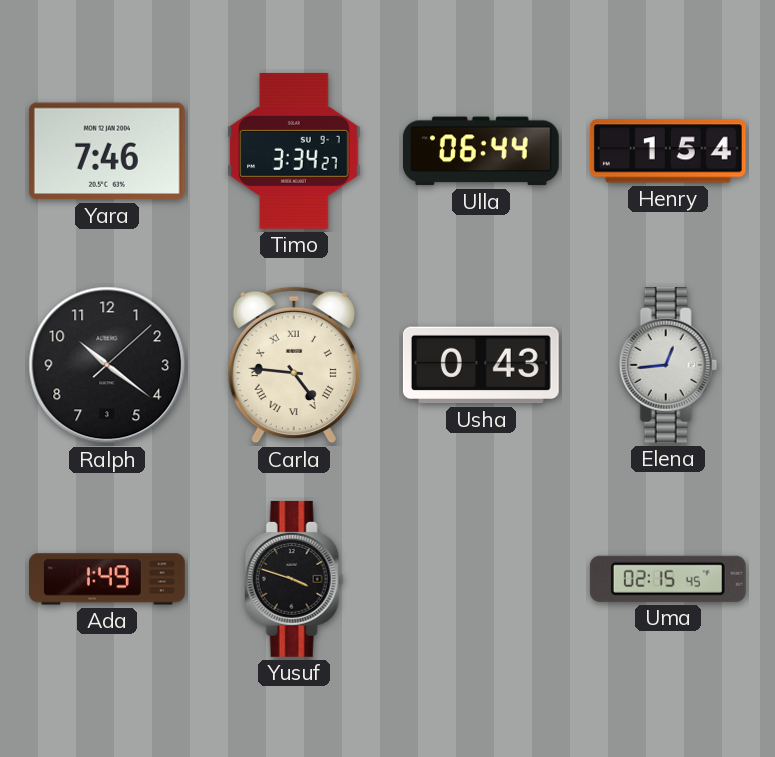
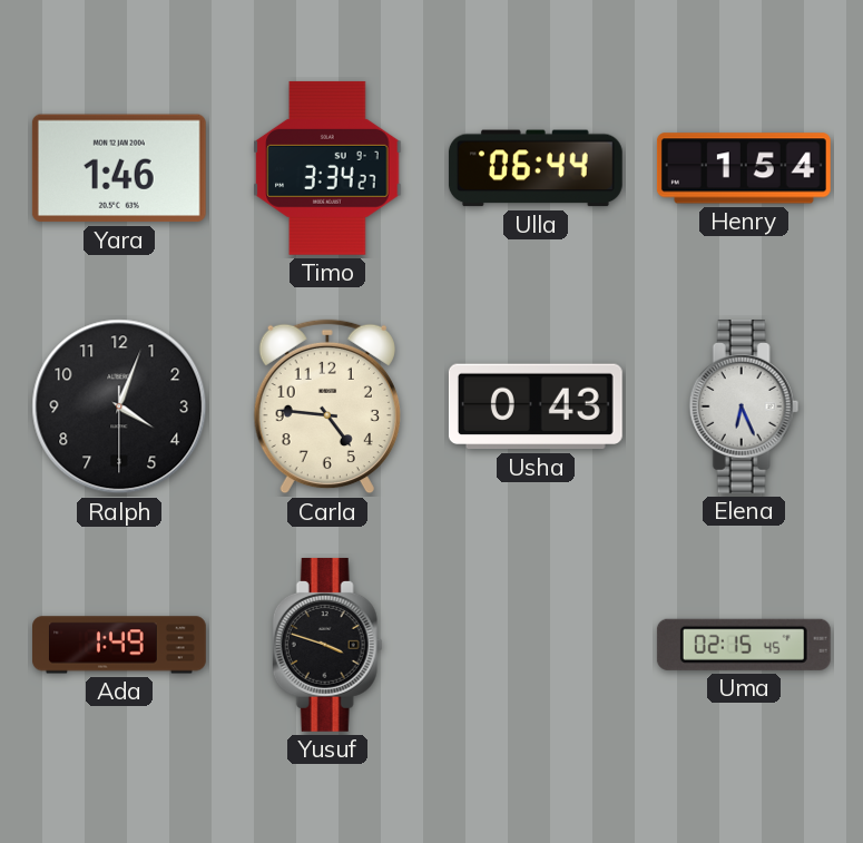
Yara: 7:46 -> 1:46
Ralph: 10:21 -> 4:03
Carla numerals: Roman -> Arabic
Elena: 12:44 -> 6:26
